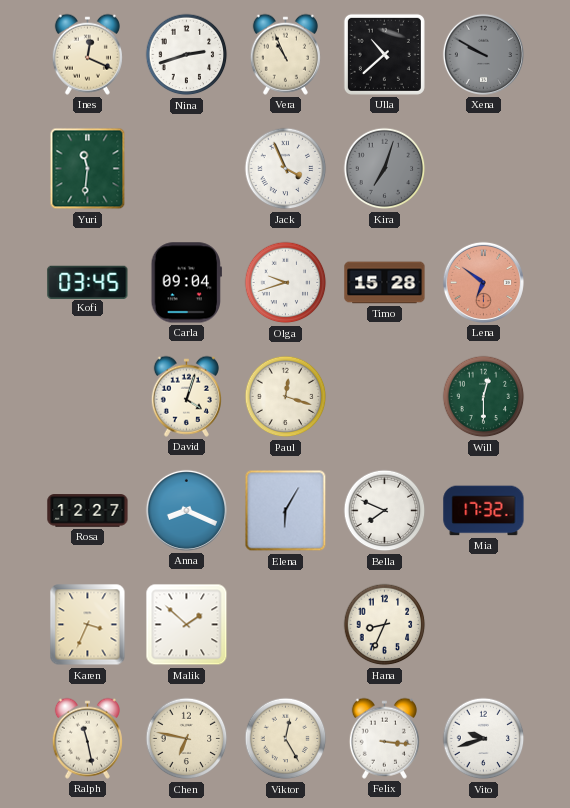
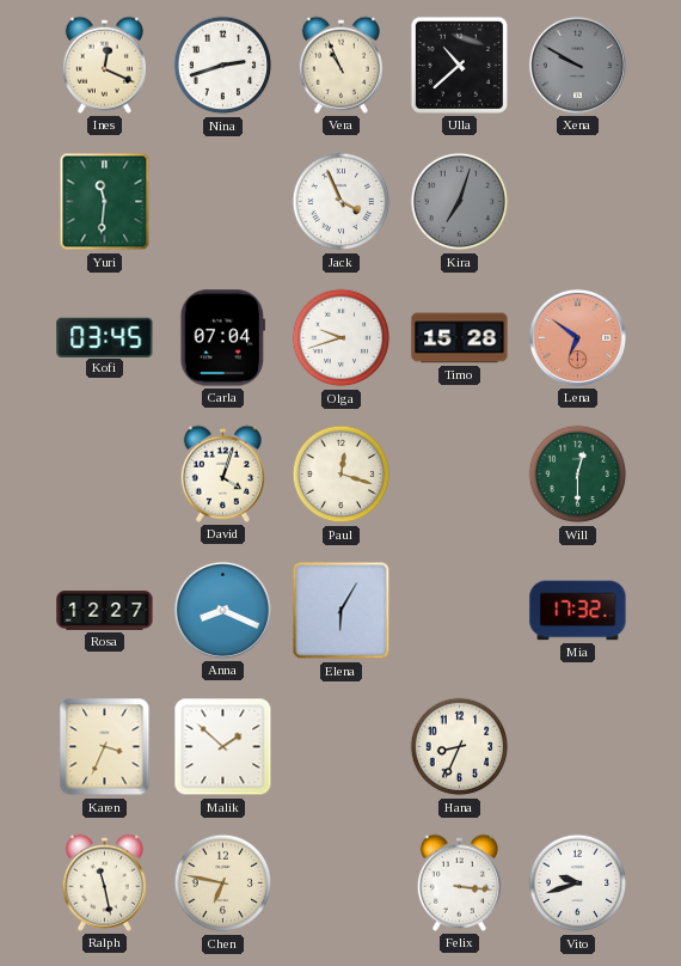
Carla: 09:04 -> 07:04
Bella: 7:49 -> none
Viktor: 12:25 -> none
